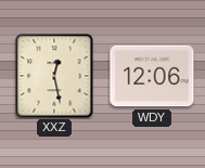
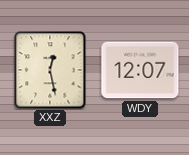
WDY: 12:06 -> 12:07
